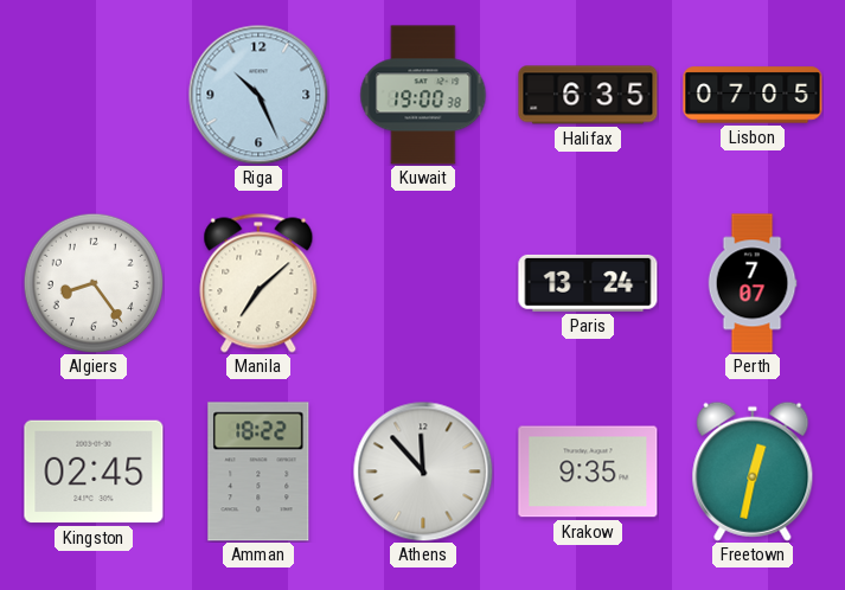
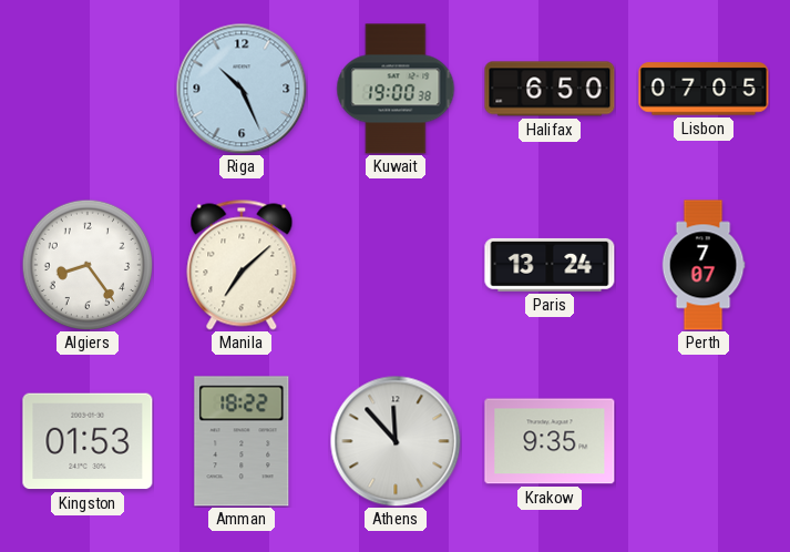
Halifax: 6:35 -> 6:50
Kingston: 02:45 -> 01:53
Freetown: 12:32 -> none
